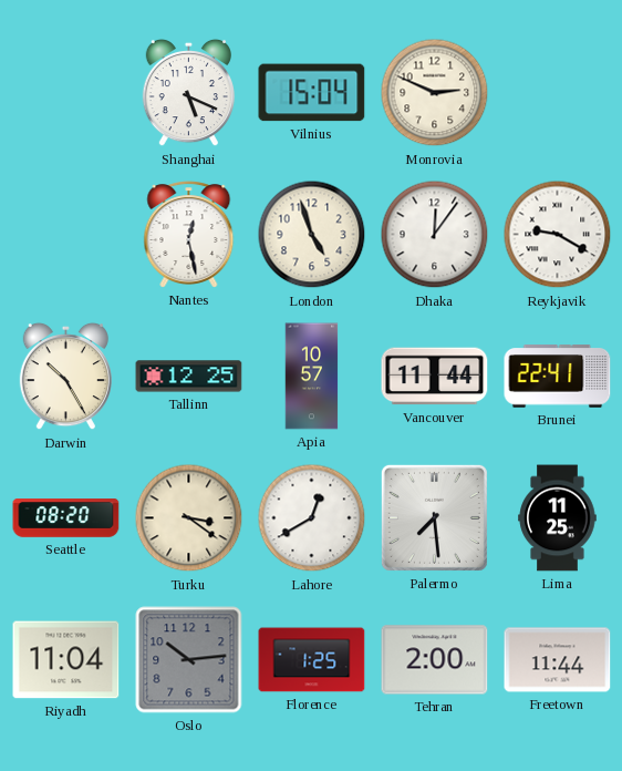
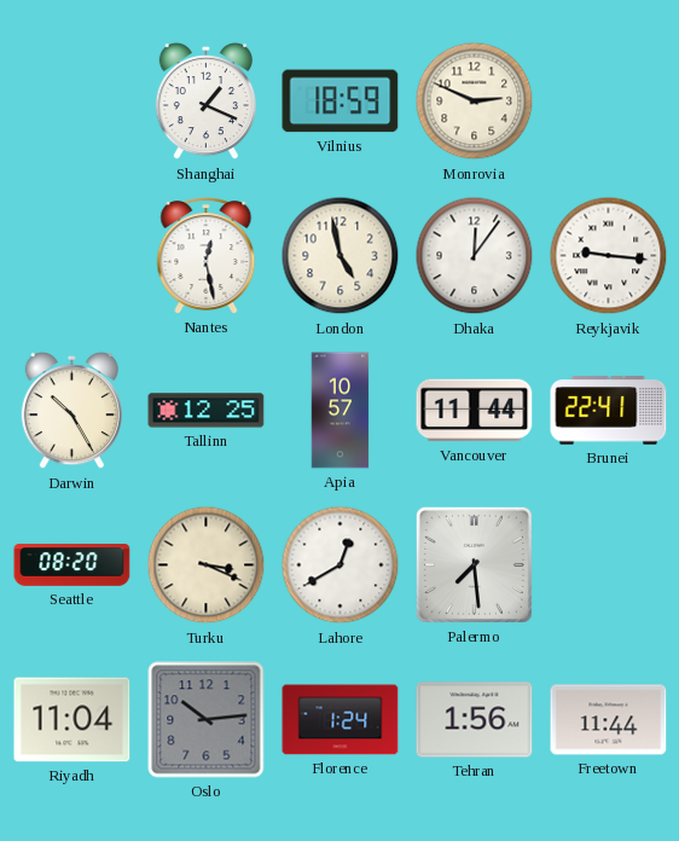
Shanghai: 5:19 -> 1:19
Vilnius: 15:04 -> 18:59
London: 4:57 -> 4:58
Reykjavik: 9:20 -> 9:16
Turku: 3:21 -> 3:19
Lima: 11:25 -> none
Florence: 1:25 -> 1:24
Tehran: 2:00 -> 1:56
